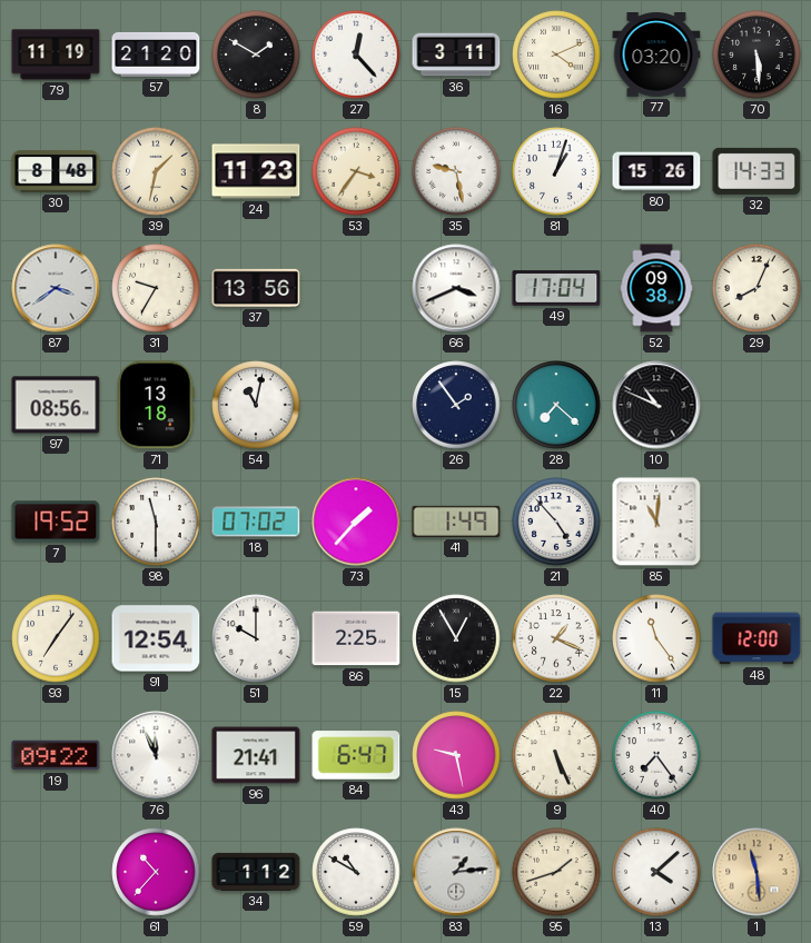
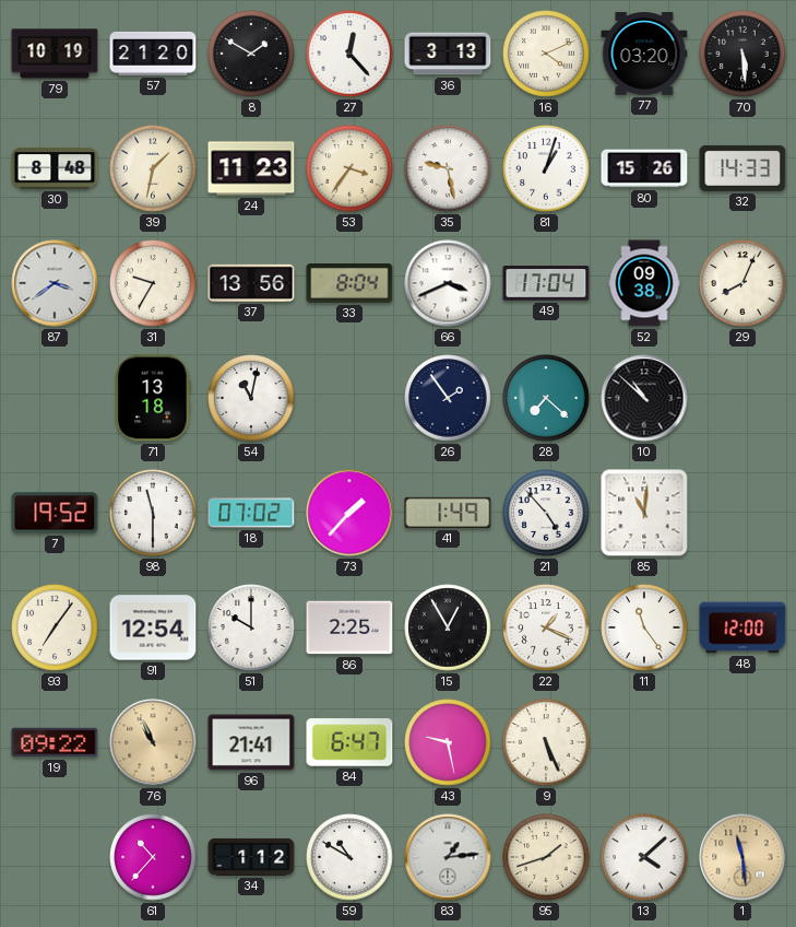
79: 11:19 -> 10:19
36: 3:11 -> 3:13
33: none -> 8:04
97: 08:56 -> none
10: 10:49 -> 10:52
76: 11:56 -> 10:56
76 dial: white -> champagne
40: 7:24 -> none
